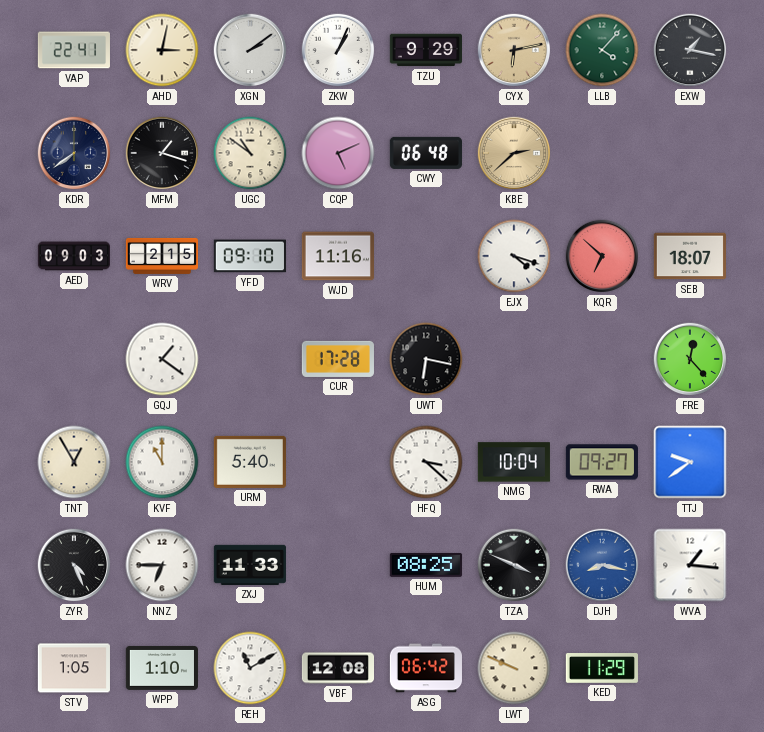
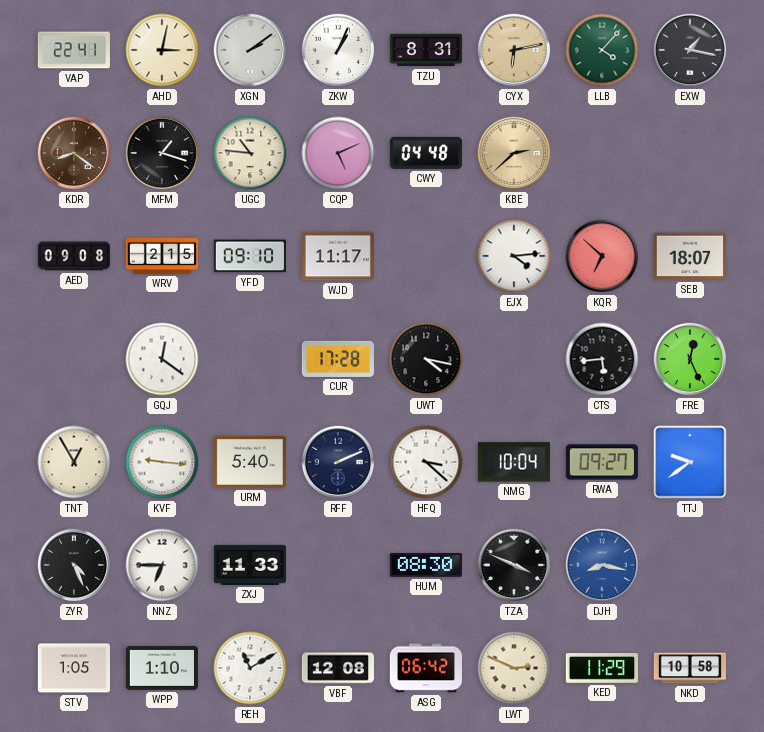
TZU: 9:29 -> 8:31
KDR: 7:39 -> 8:21
KDR dial: navy -> brown
UGC: 10:51 -> 10:46
CWY: 06:48 -> 04:48
AED: 09:03 -> 09:08
WJD: 11:16 -> 11:17
EJX: 4:18 -> 4:14
GQJ: 1:21 -> 12:21
UWT: 6:17 -> 4:17
CTS: none -> 5:44
FRE: 12:23 -> 12:26
KVF: 11:00 -> 9:16
RFF: none -> 2:11
HUM: 08:25 -> 08:30
WVA: 1:16 -> none
LWT: 9:49 -> 2:49
NKD: none -> 10:58
